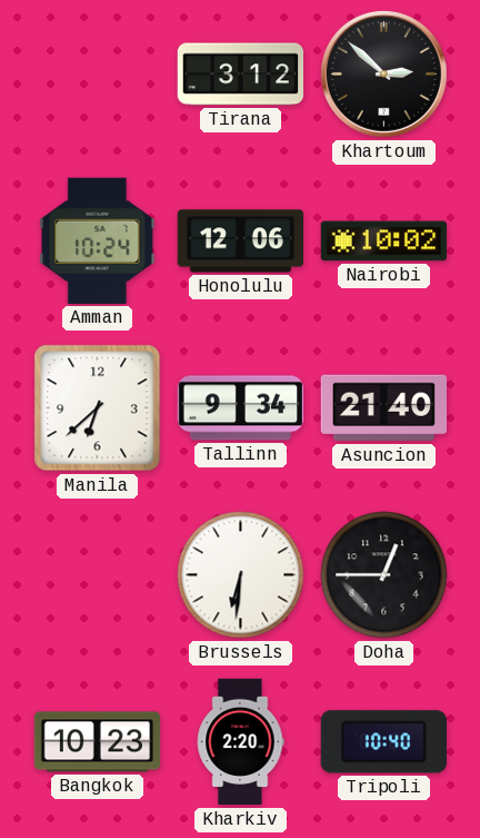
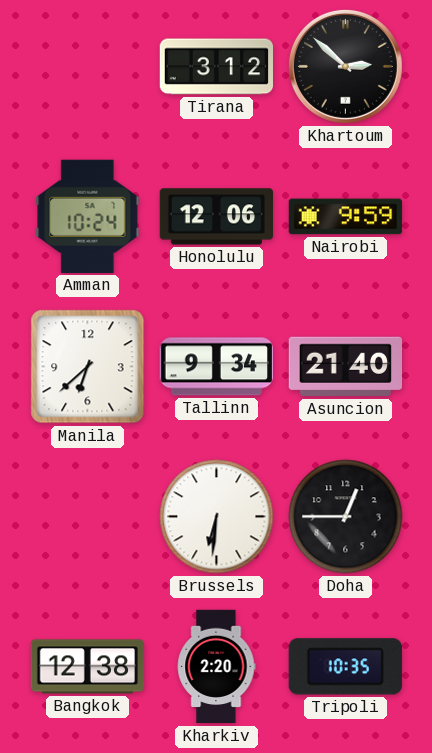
Nairobi: 10:02 -> 9:59
Bangkok: 10:23 -> 12:38
Tripoli: 10:40 -> 10:35
